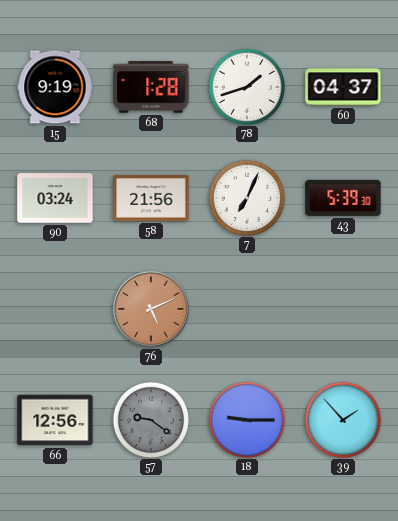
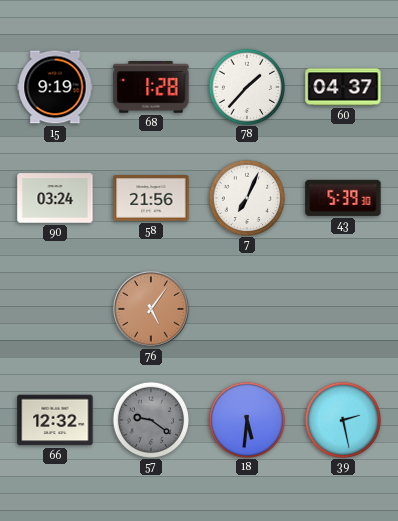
78: 1:42 -> 1:37
76: 5:11 -> 5:06
66: 12:56 -> 12:32
18: 9:15 -> 5:31
39: 1:53 -> 2:28
